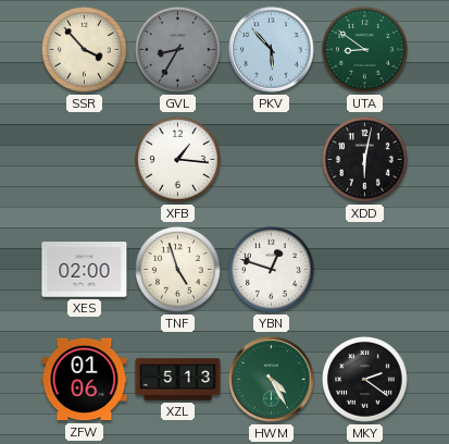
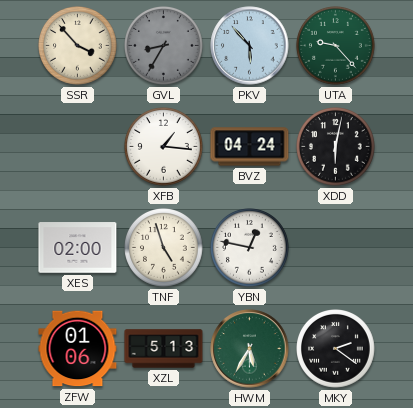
UTA: 8:51 -> 9:23
BVZ: none -> 04:24
YBN: 12:48 -> 12:47
HWM: 4:25 -> 5:35
